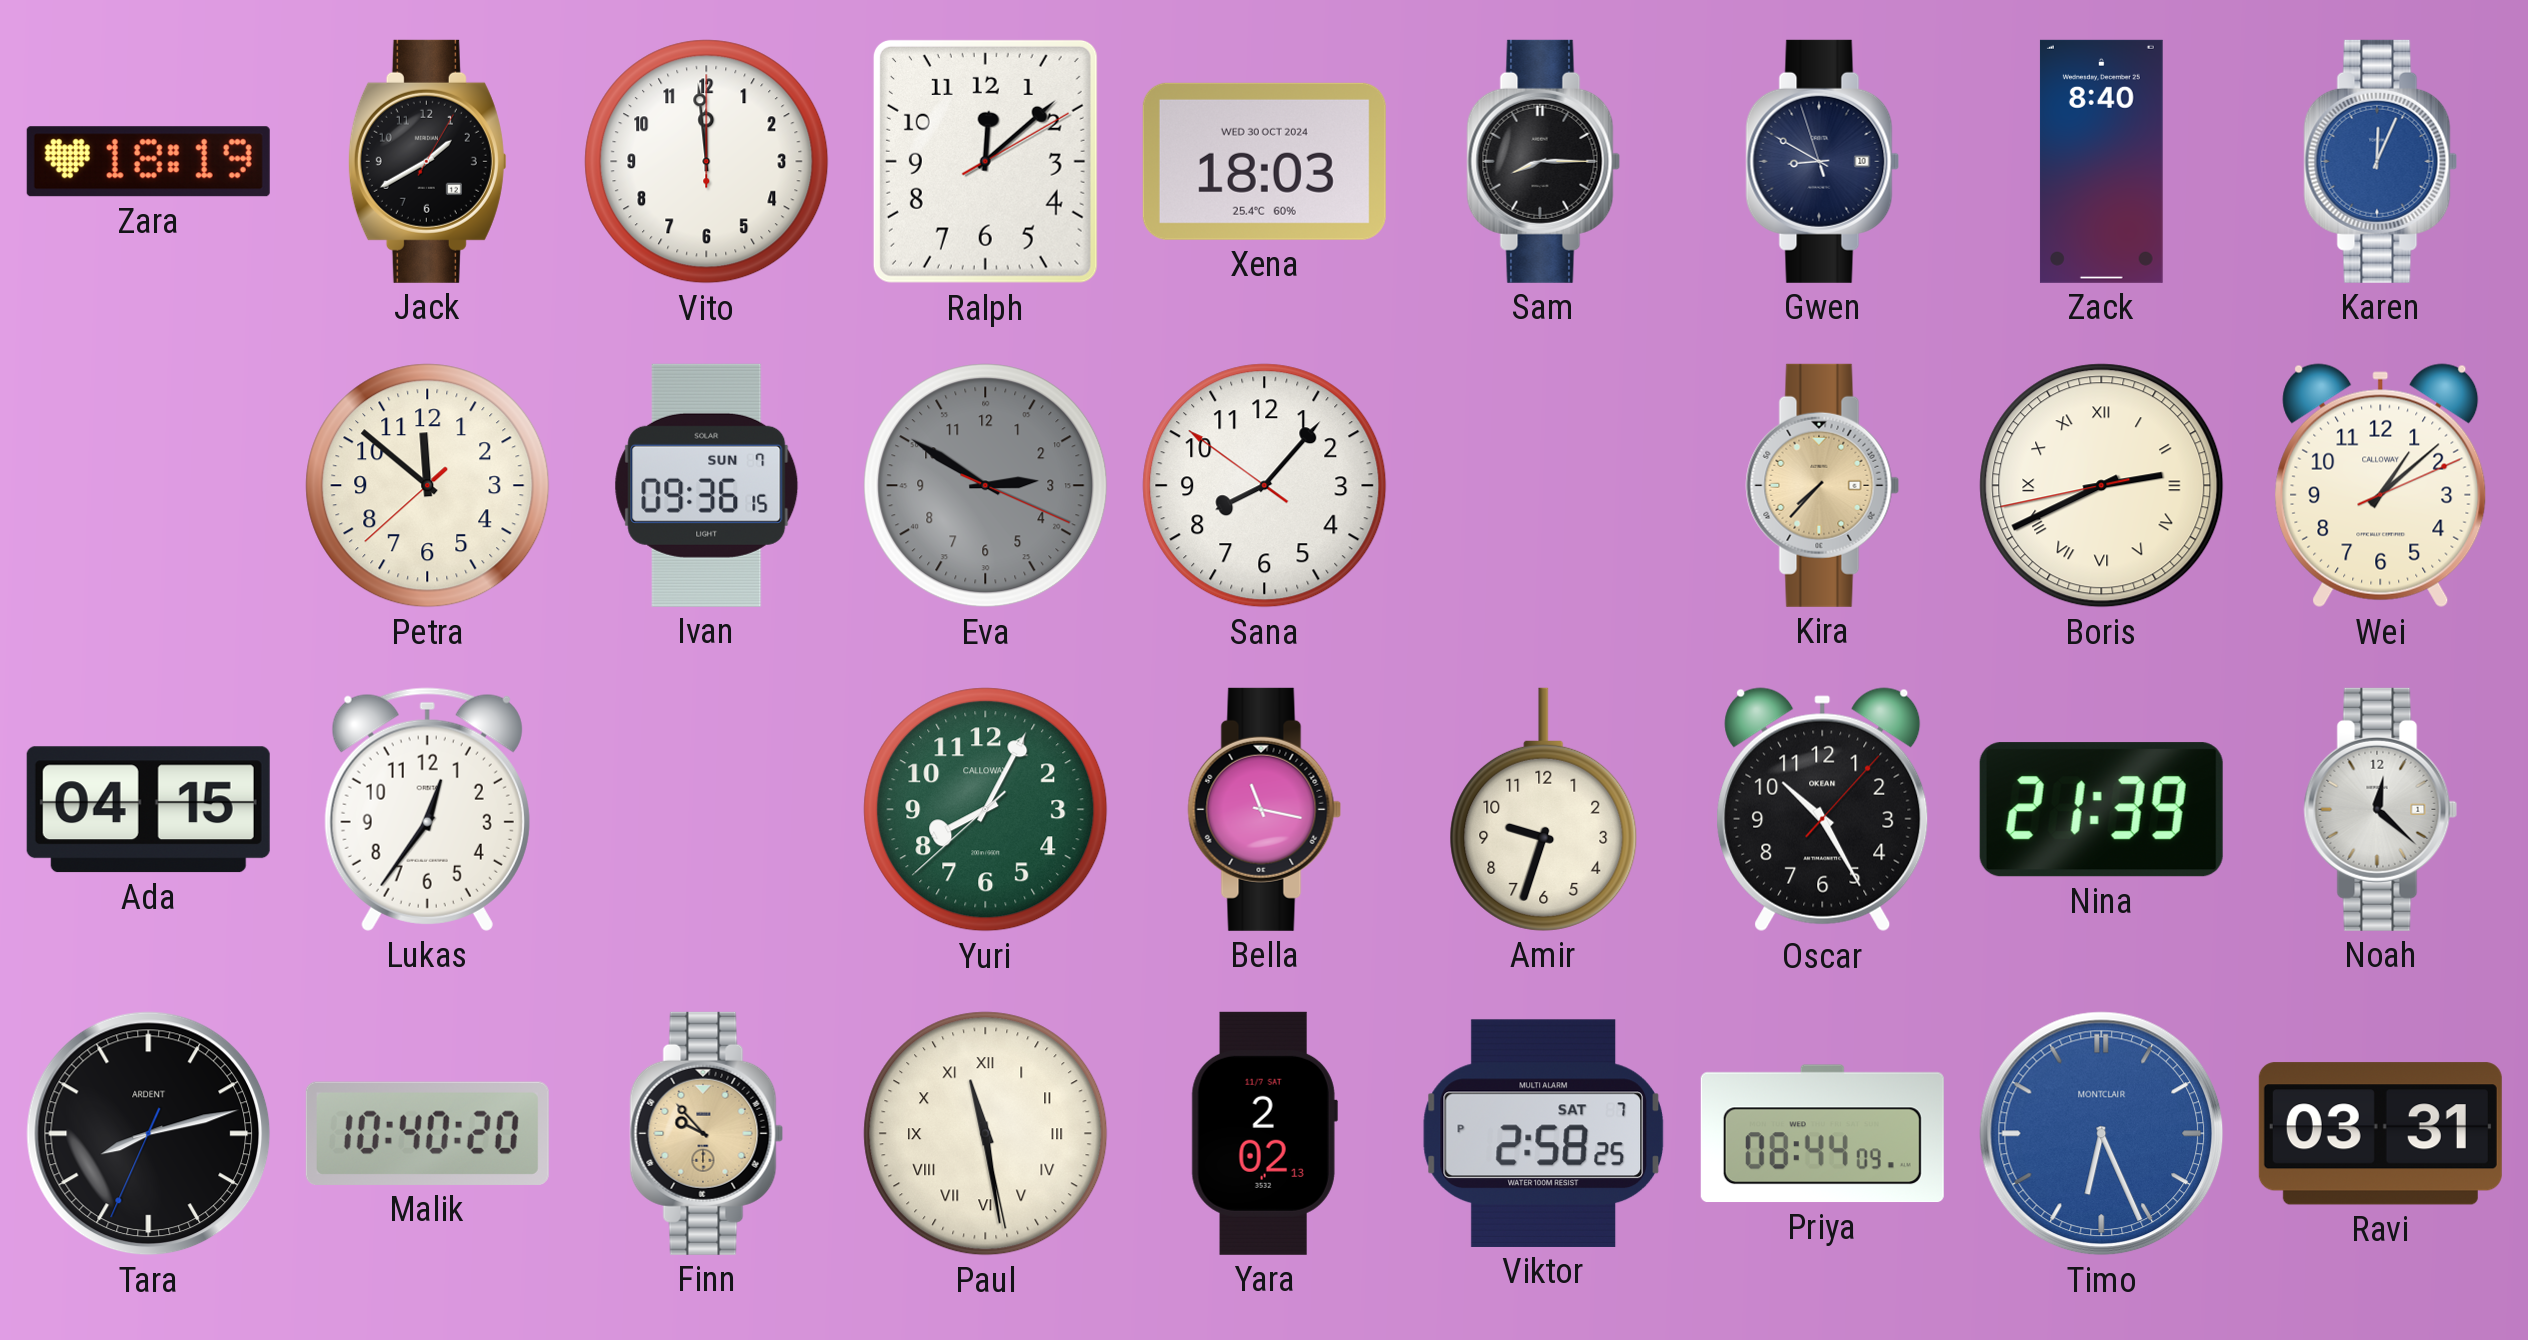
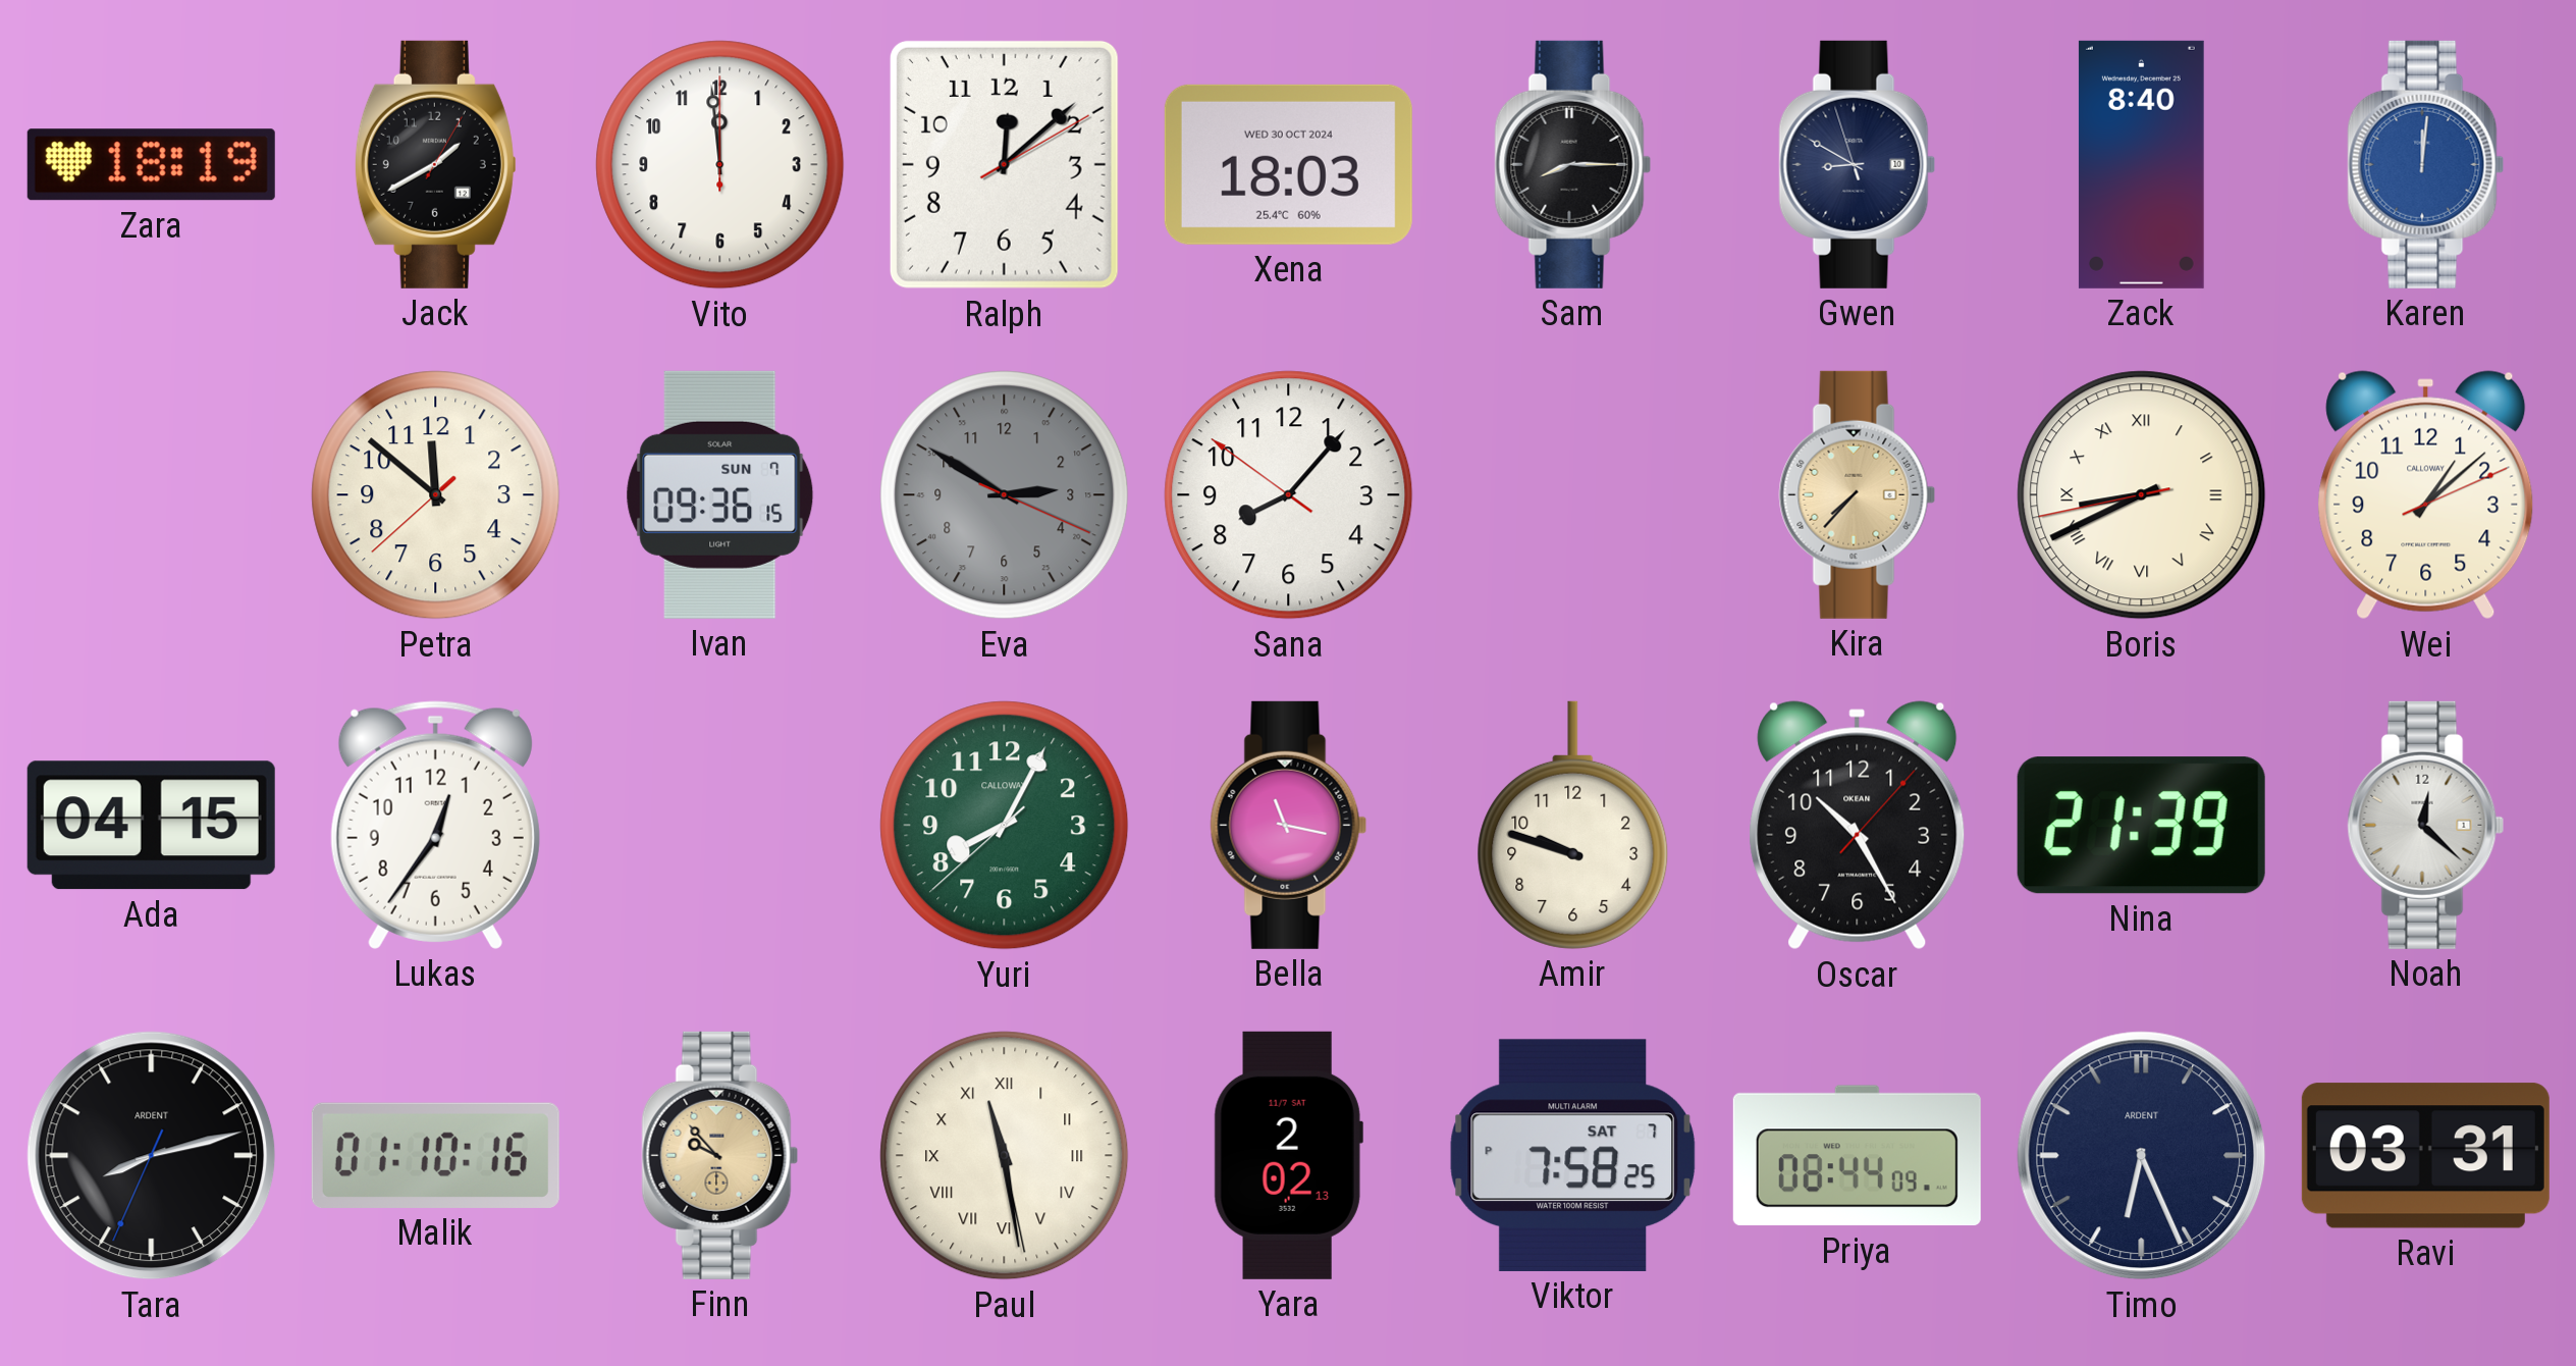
Karen: 12:04 -> 12:01
Boris: 2:40 -> 8:40
Amir: 9:33 -> 9:48
Malik: 10:40 -> 01:10
Viktor: 2:58 -> 7:58
Timo dial: blue -> navy
Timo brand: MONTCLAIR -> ARDENT
